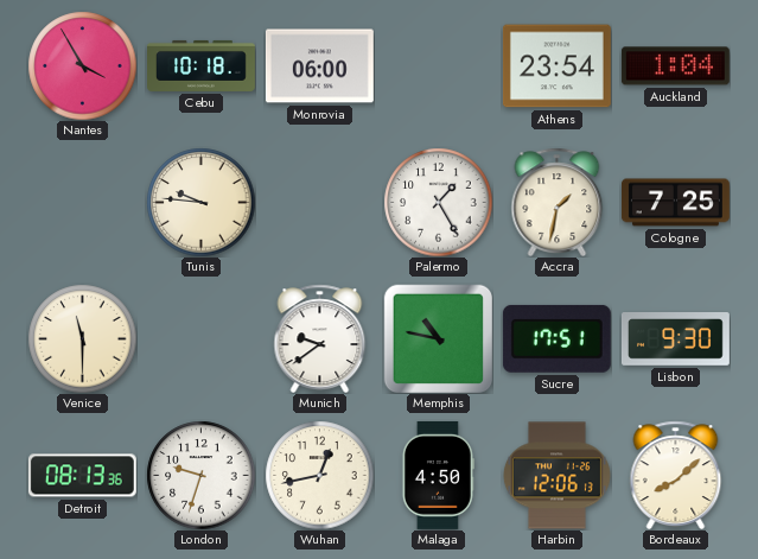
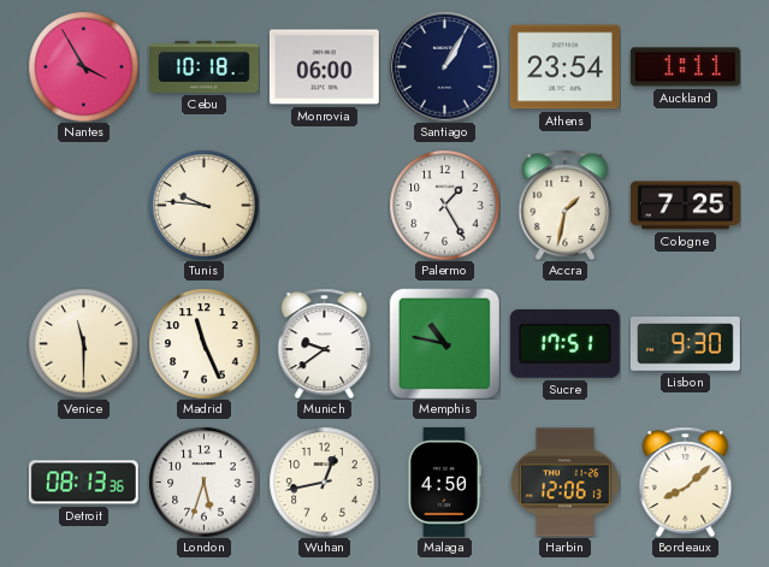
Santiago: none -> 1:05
Auckland: 1:04 -> 1:11
Madrid: none -> 11:26
London: 9:33 -> 5:33
